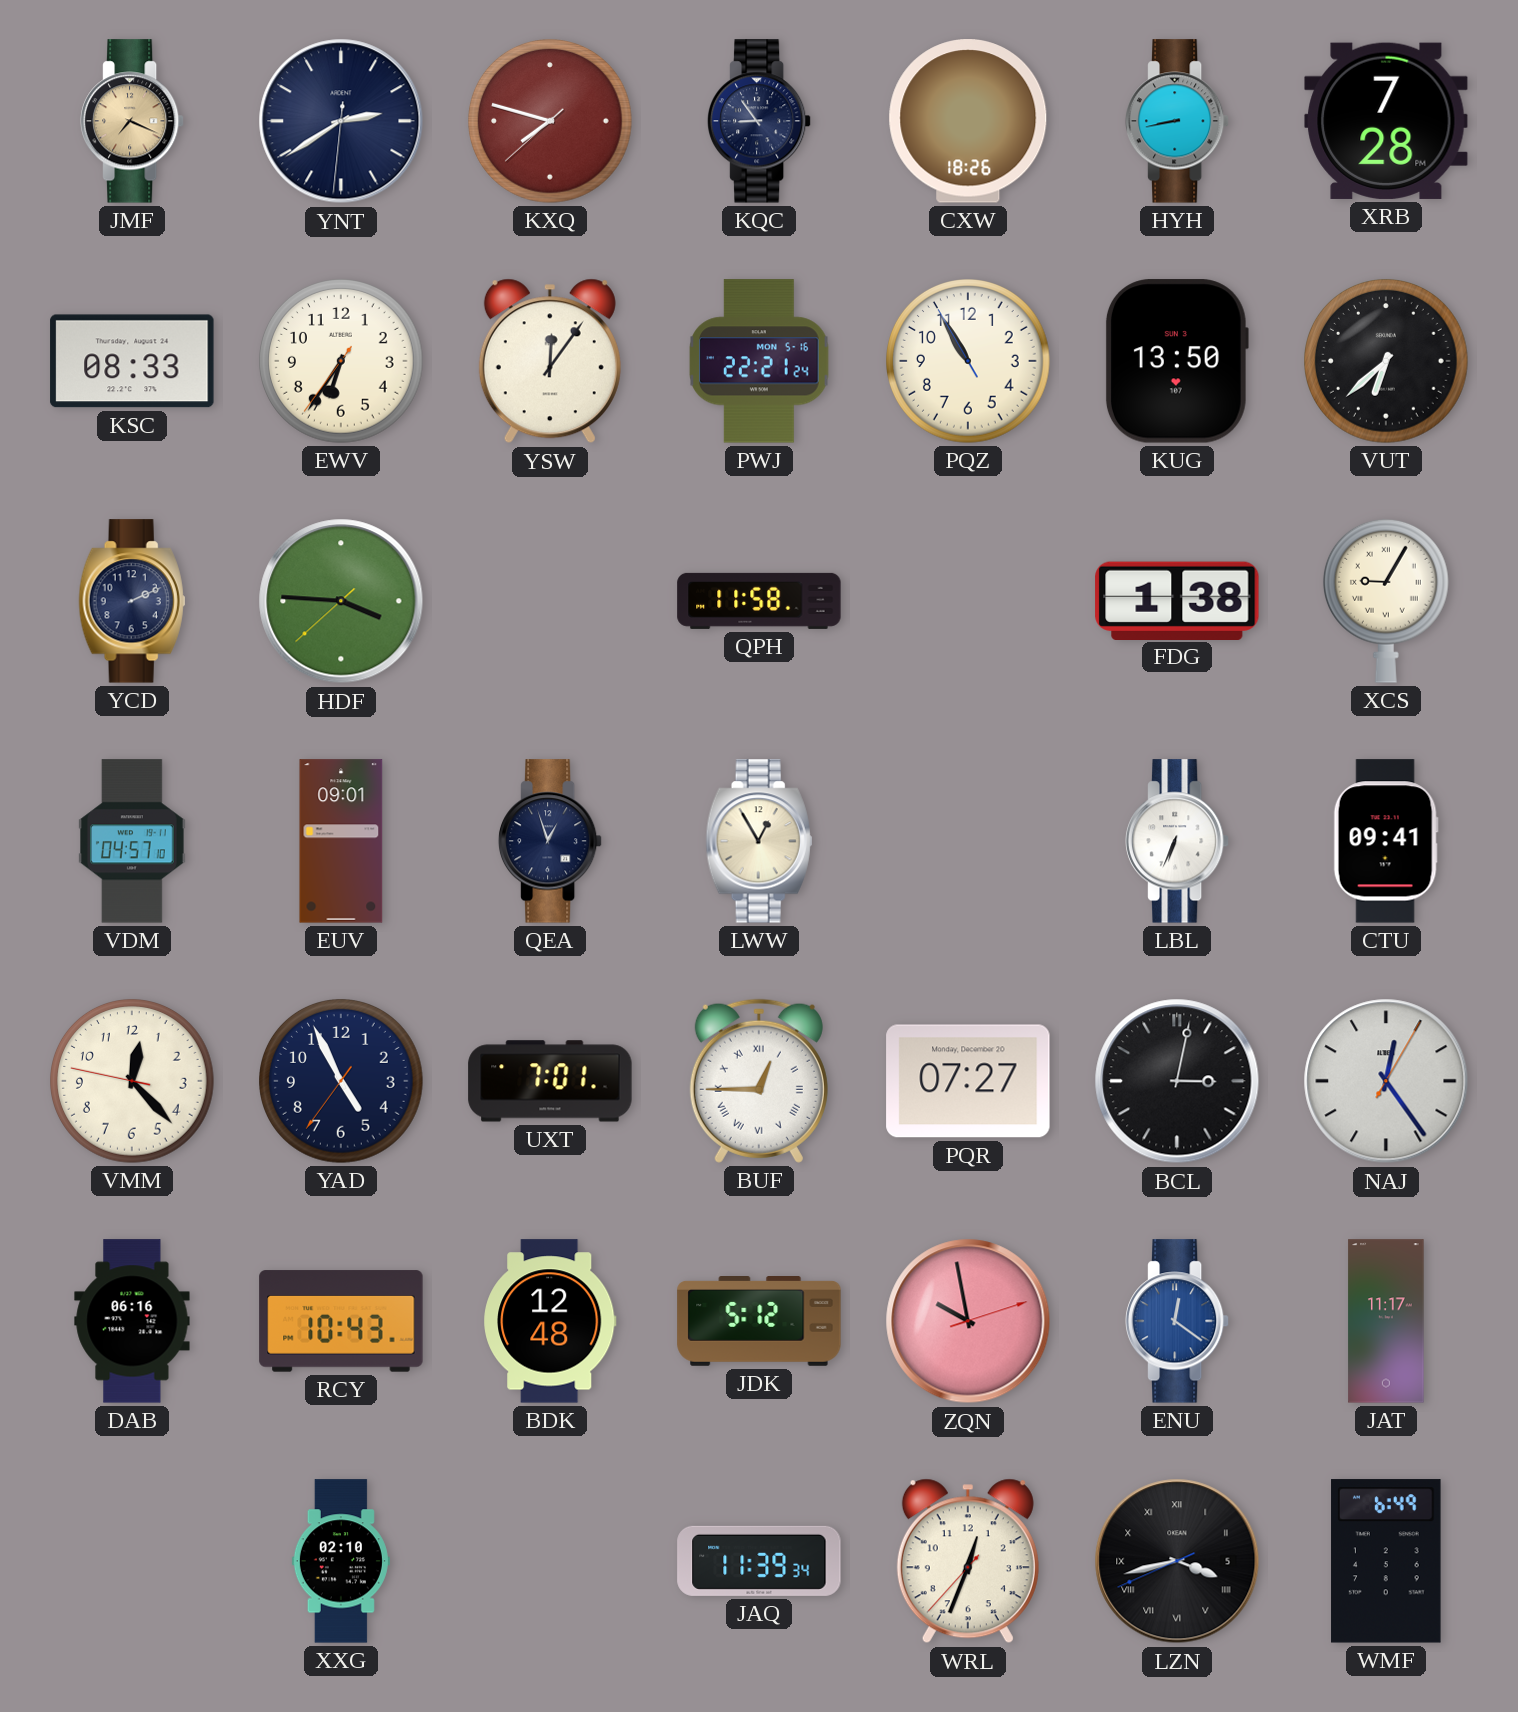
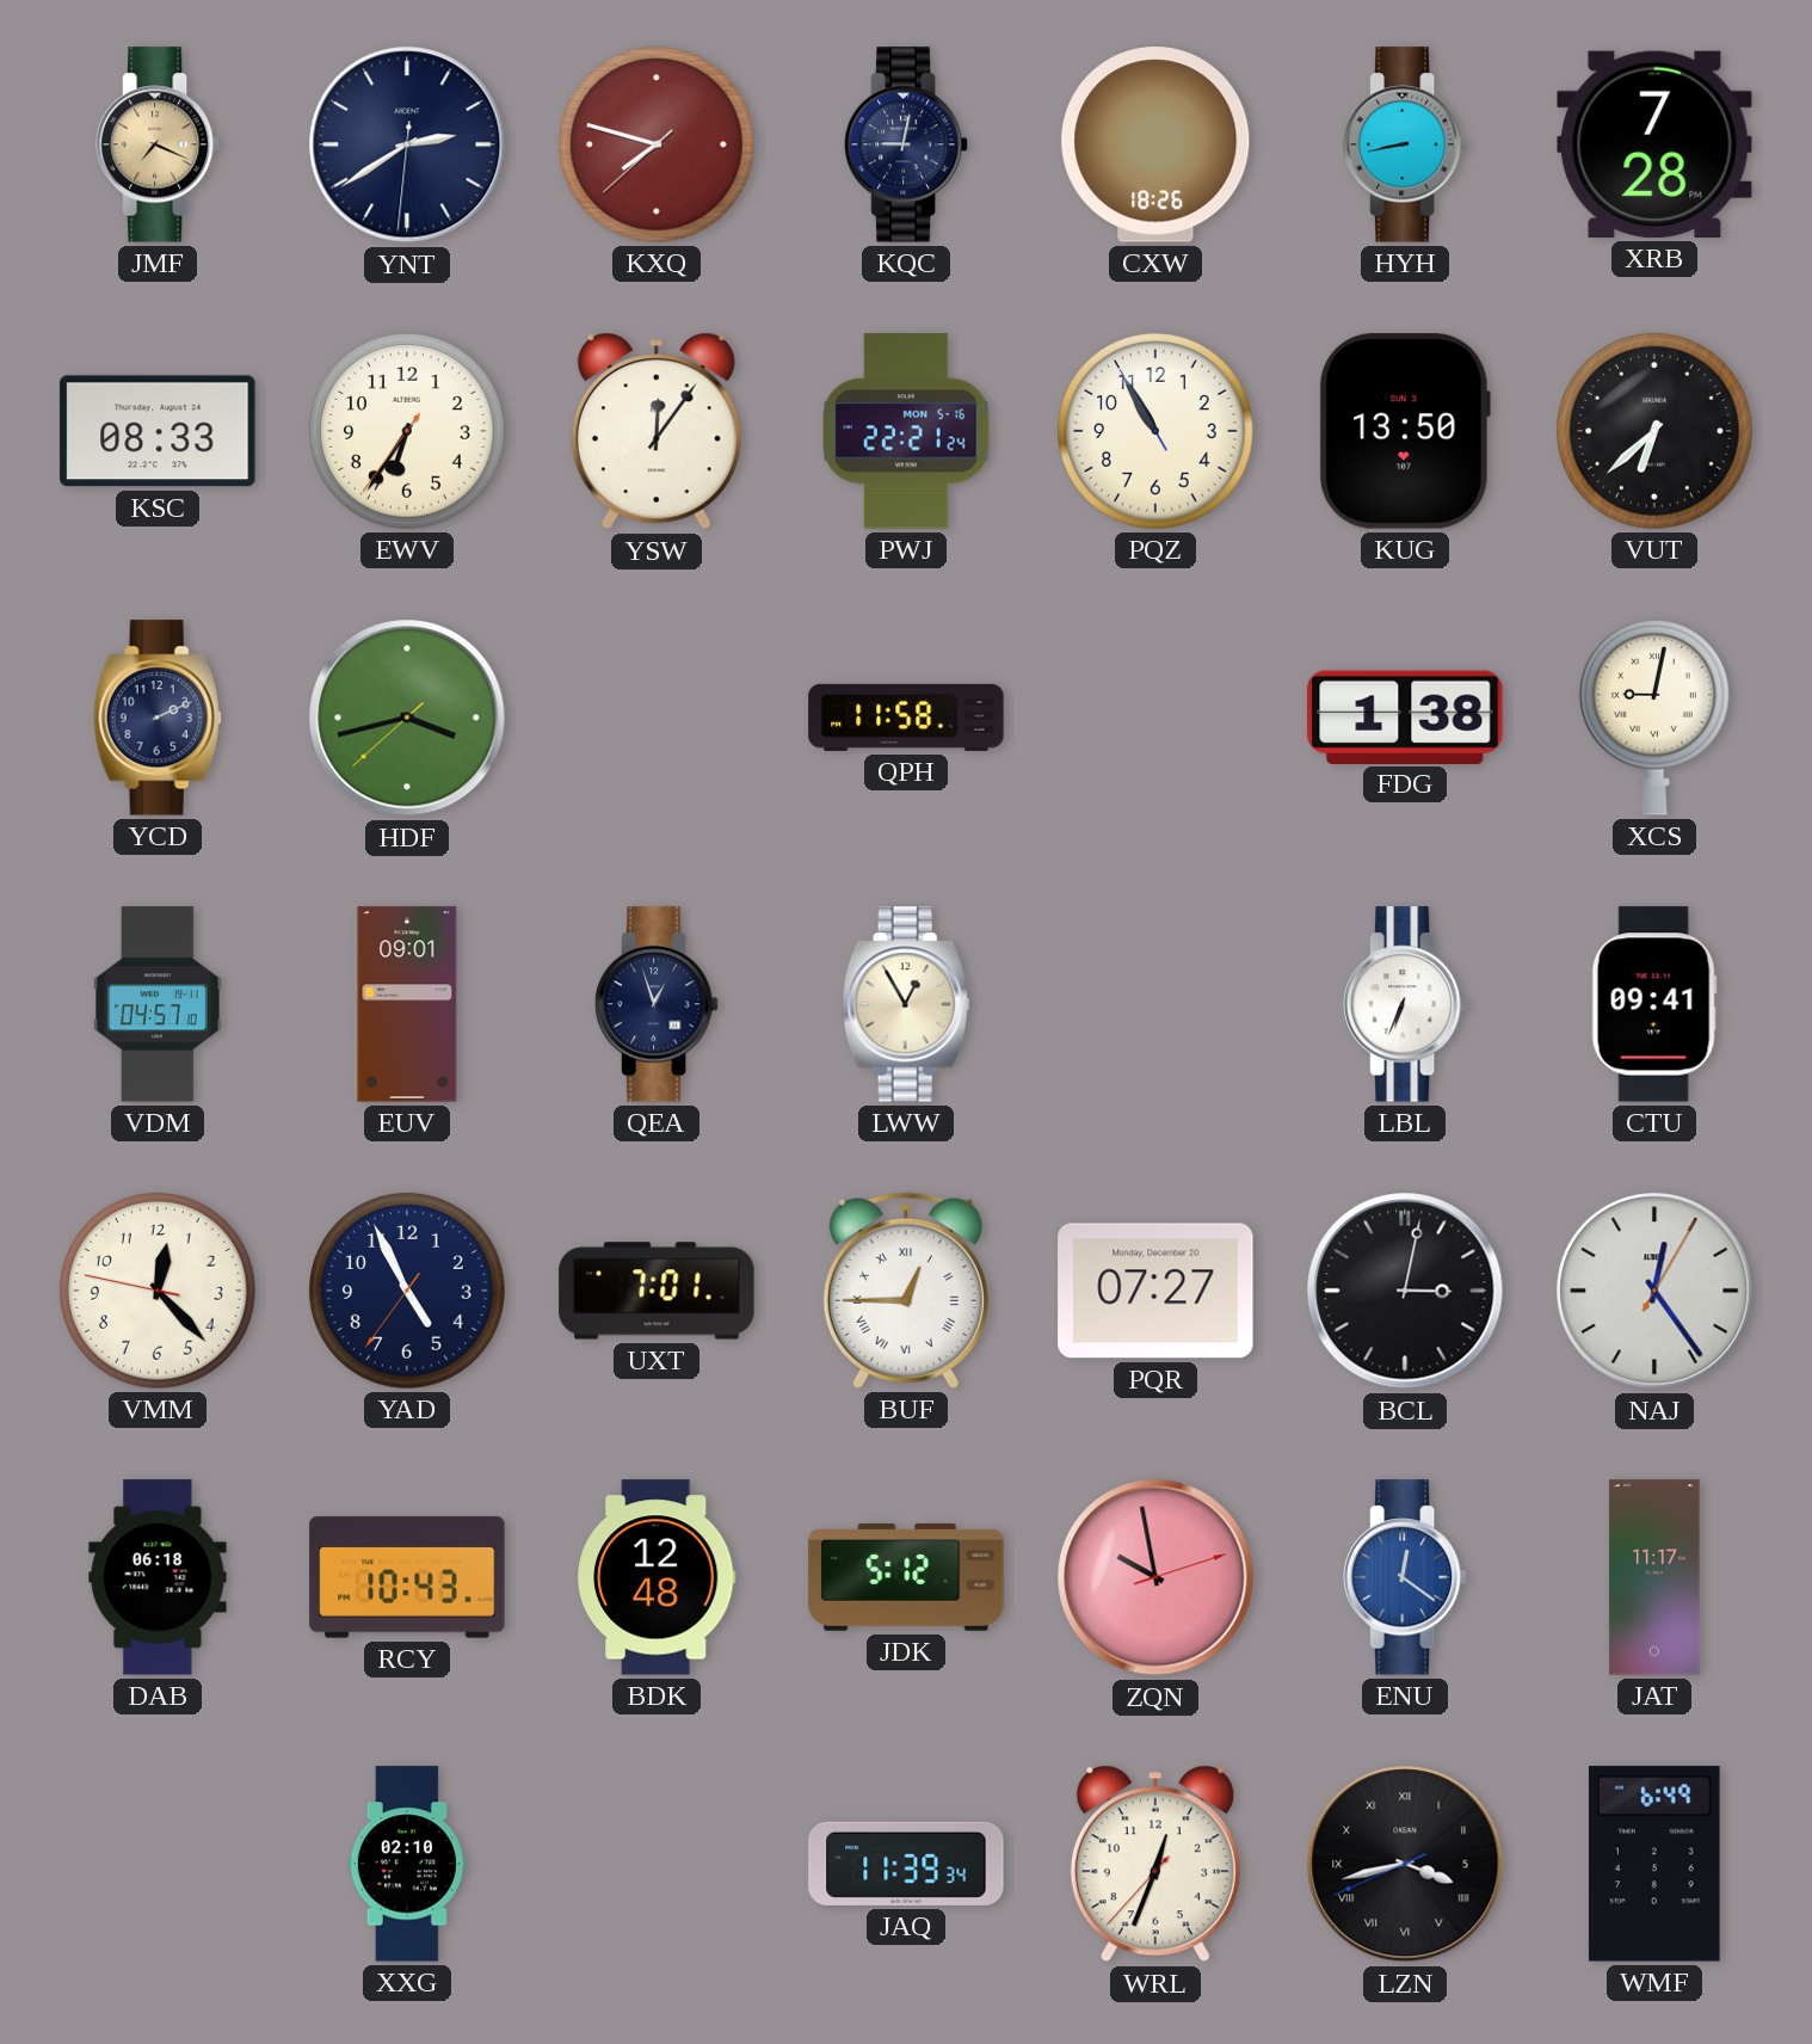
KQC: 8:54 -> 9:02
HDF: 3:45 -> 3:42
XCS: 9:05 -> 9:02
DAB: 06:16 -> 06:18
